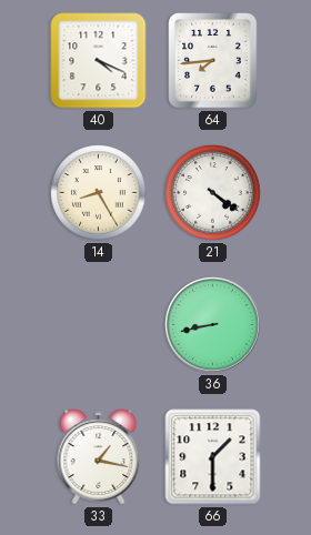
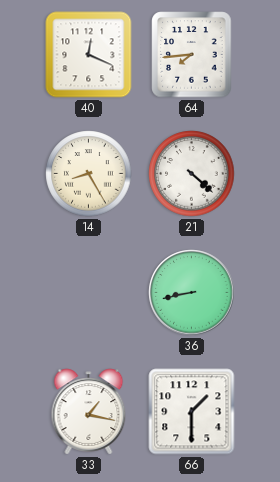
40: 4:19 -> 12:19
21: 4:21 -> 4:22
